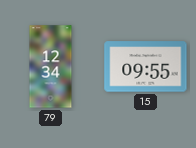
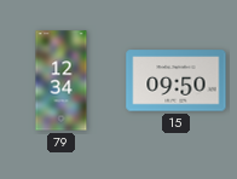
15: 09:55 -> 09:50
